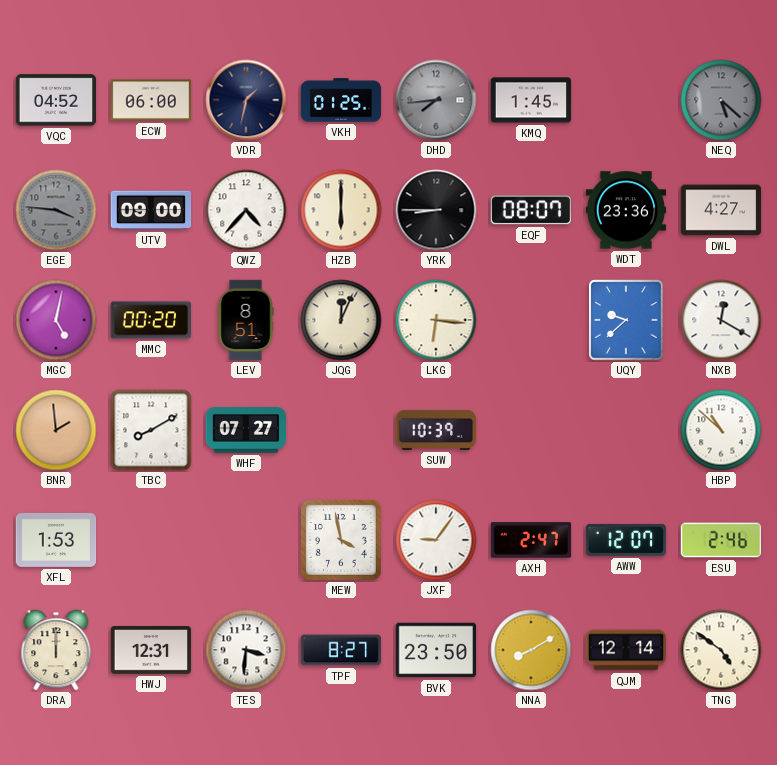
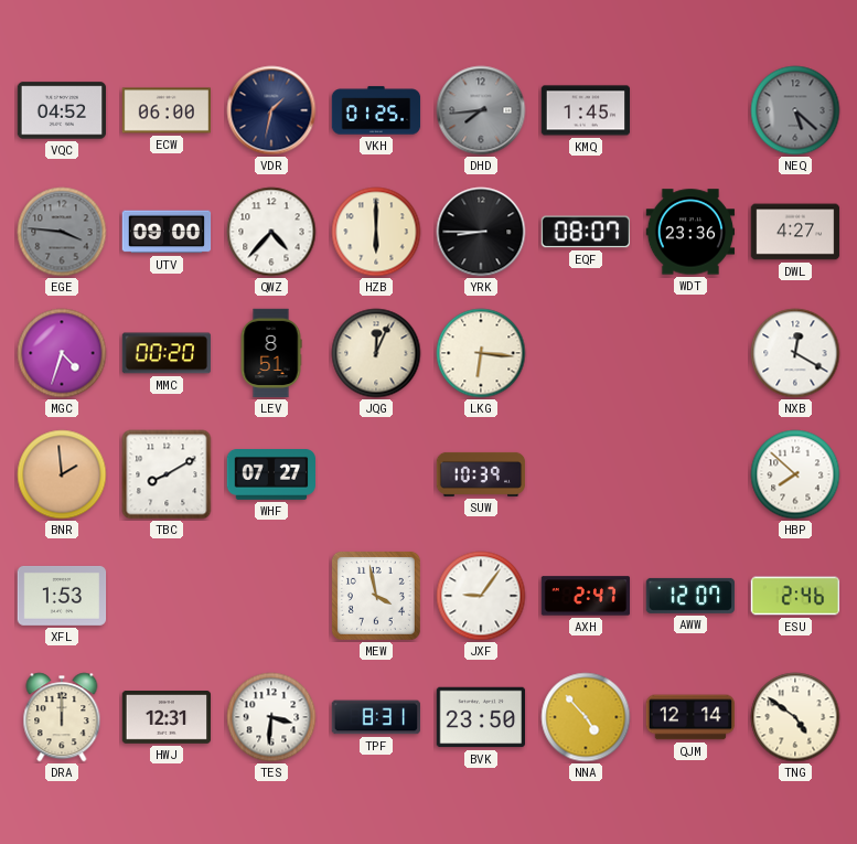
MGC: 5:02 -> 4:33
UQY: 9:38 -> none
HBP: 10:52 -> 7:52
TPF: 8:27 -> 8:31
NNA: 8:10 -> 4:53
